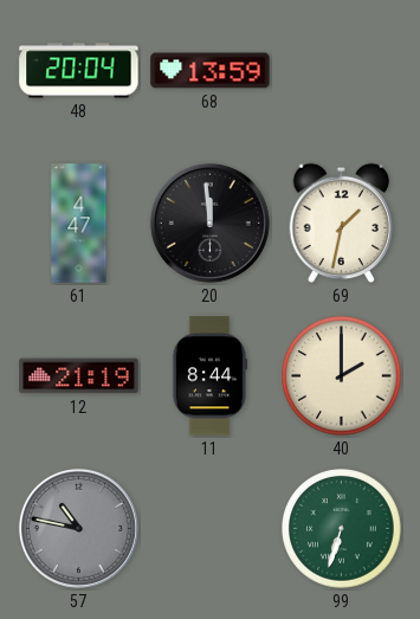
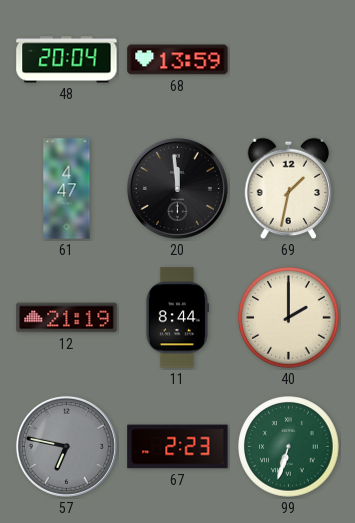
57: 10:47 -> 6:47
67: none -> 2:23
